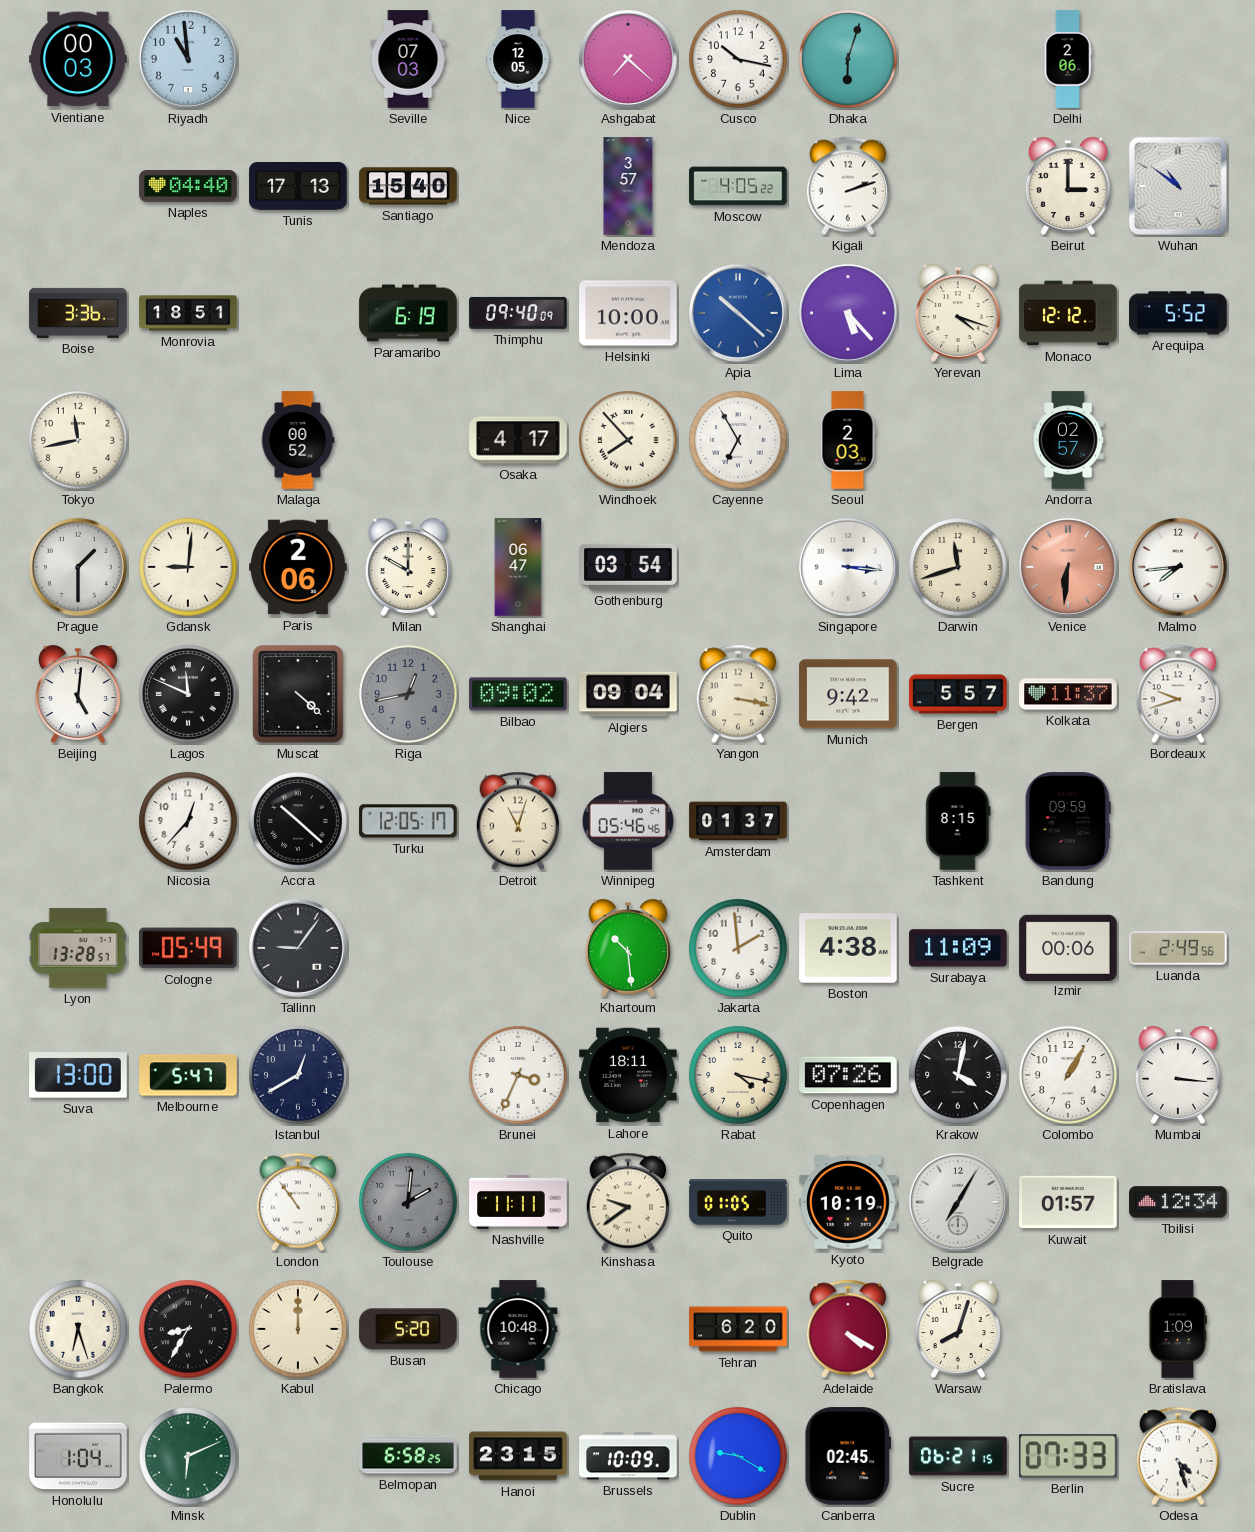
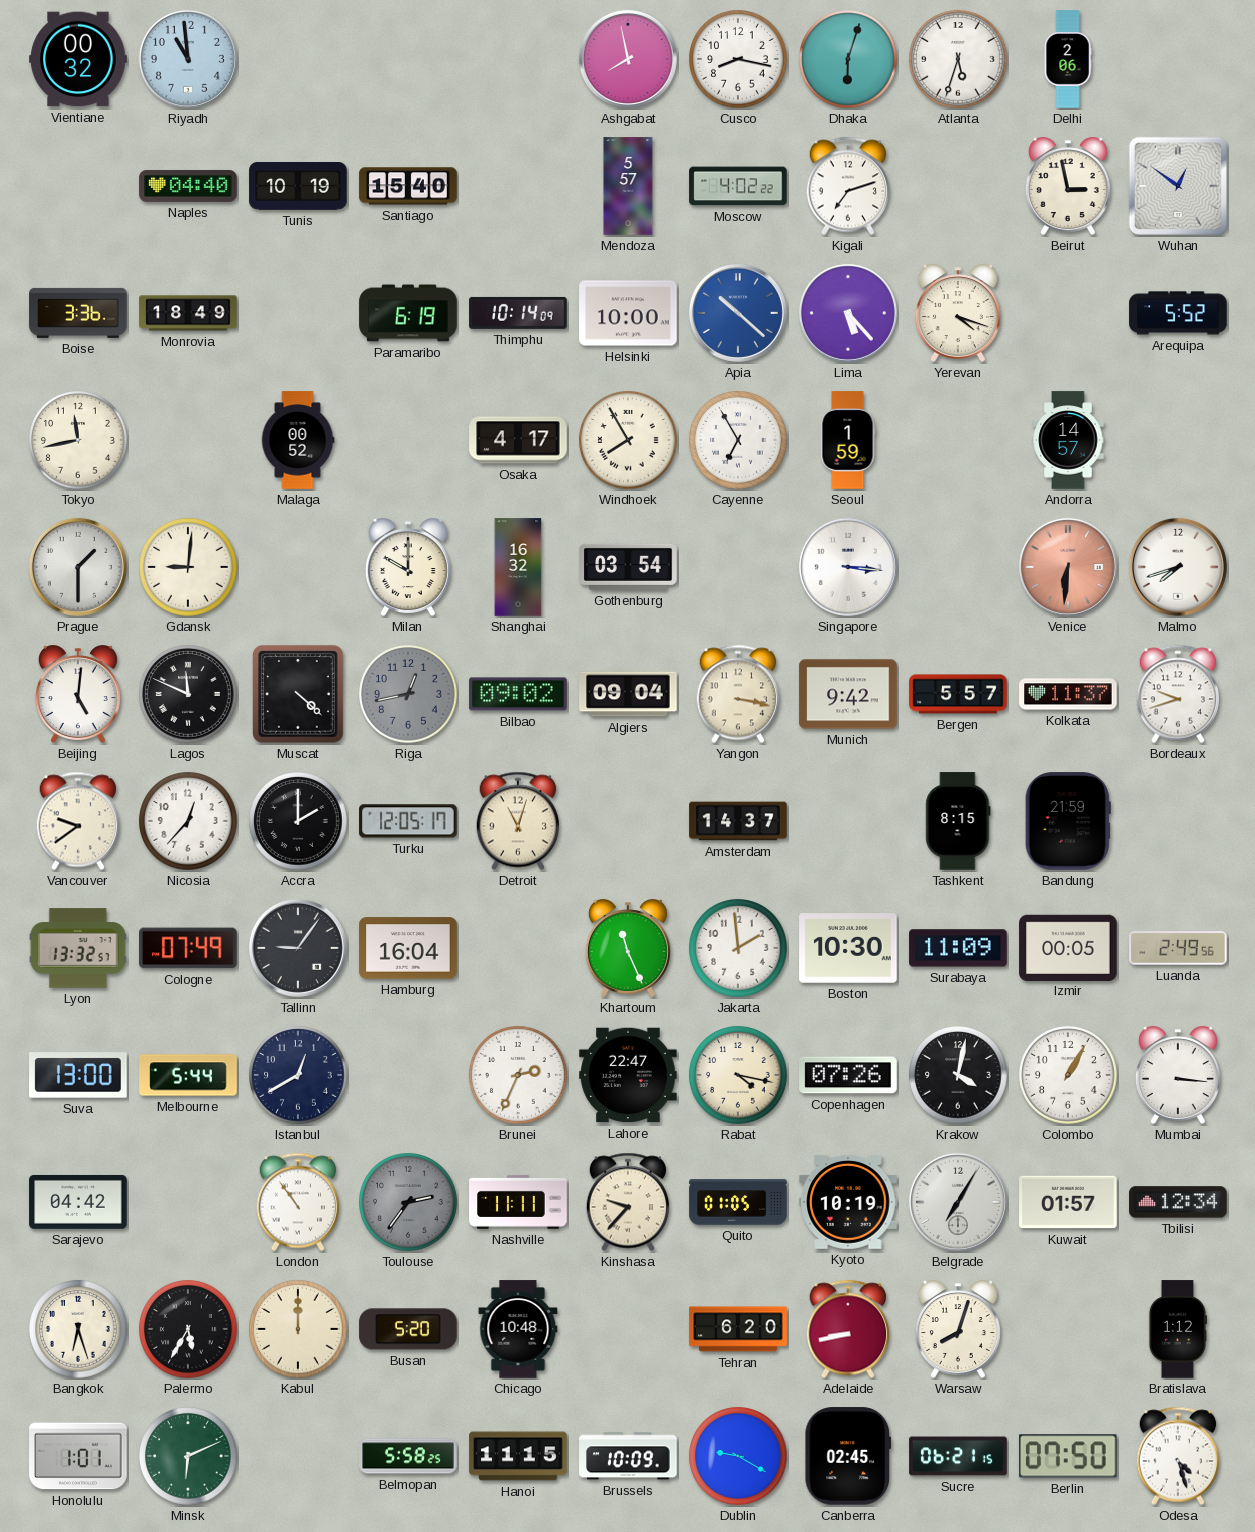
Vientiane: 00:03 -> 00:32
Seville: 07:03 -> none
Nice: 12:05 -> none
Ashgabat: 7:22 -> 7:58
Cusco: 10:17 -> 8:17
Atlanta: none -> 5:33
Tunis: 17:13 -> 10:19
Mendoza: 3:57 -> 5:57
Moscow: 4:05 -> 4:02
Kigali: 2:12 -> 7:12
Beirut: 3:00 -> 2:58
Wuhan: 10:51 -> 12:51
Monrovia: 18:51 -> 18:49
Thimphu: 09:40 -> 10:14
Monaco: 12:12 -> none
Windhoek: 7:53 -> 7:55
Seoul: 2:03 -> 1:59
Andorra: 02:57 -> 14:57
Paris: 2:06 -> none
Shanghai: 06:47 -> 16:32
Darwin: 11:42 -> none
Malmo: 7:44 -> 7:42
Vancouver: none -> 9:39
Accra: 10:22 -> 2:00
Winnipeg: 05:46 -> none
Amsterdam: 01:37 -> 14:37
Bandung: 09:59 -> 21:59
Lyon: 13:28 -> 13:32
Cologne: 05:49 -> 07:49
Hamburg: none -> 16:04
Khartoum: 10:29 -> 11:26
Boston: 4:38 -> 10:30
Izmir: 00:06 -> 00:05
Melbourne: 5:47 -> 5:44
Brunei: 3:34 -> 2:34
Lahore: 18:11 -> 22:47
Sarajevo: none -> 04:42
Toulouse: 2:01 -> 2:36
Kinshasa: 9:39 -> 9:37
Palermo: 8:35 -> 5:35
Adelaide: 4:20 -> 8:43
Bratislava: 1:09 -> 1:12
Honolulu: 1:04 -> 1:01
Belmopan: 6:58 -> 5:58
Hanoi: 23:15 -> 11:15
Berlin: 07:33 -> 07:50
